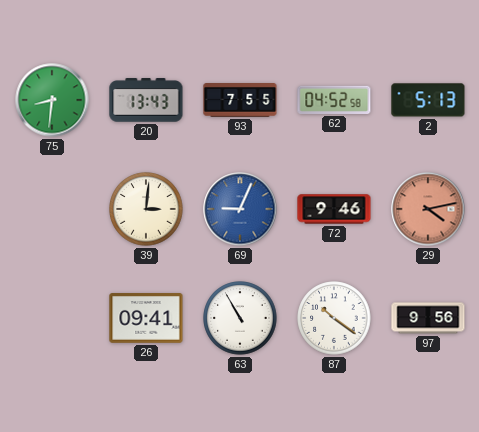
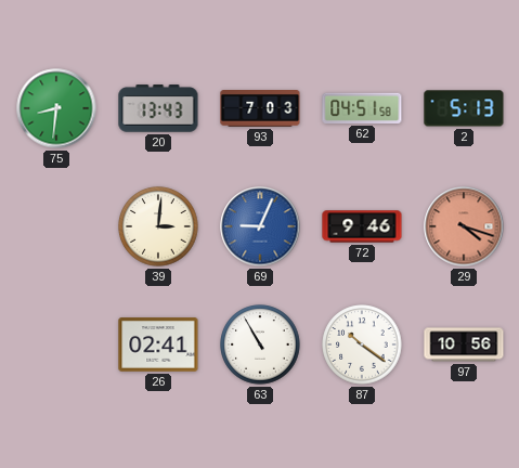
93: 7:55 -> 7:03
62: 04:52 -> 04:51
29: 4:13 -> 4:18
26: 09:41 -> 02:41
97: 9:56 -> 10:56
